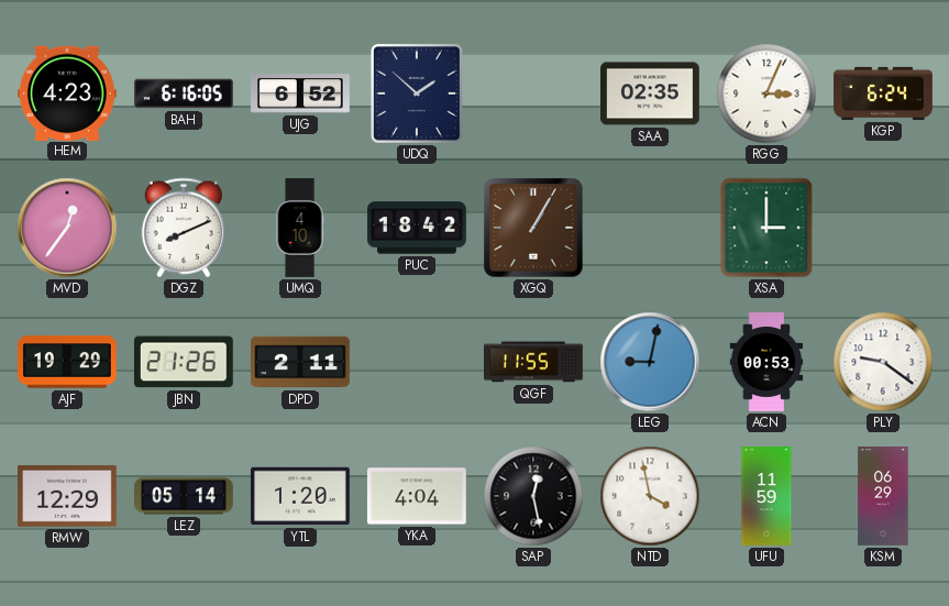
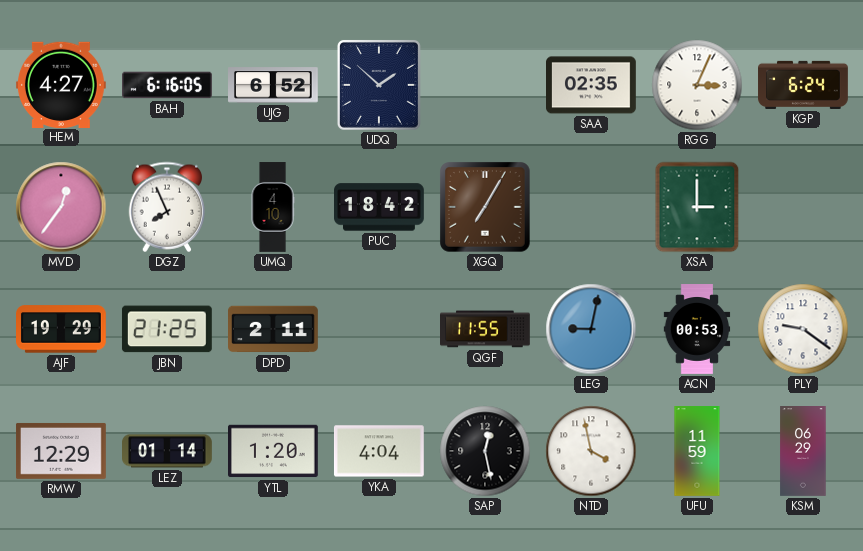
HEM: 4:23 -> 4:27
DGZ: 8:11 -> 7:56
XGQ: 1:05 -> 7:05
JBN: 21:26 -> 21:25
LEZ: 05:14 -> 01:14
